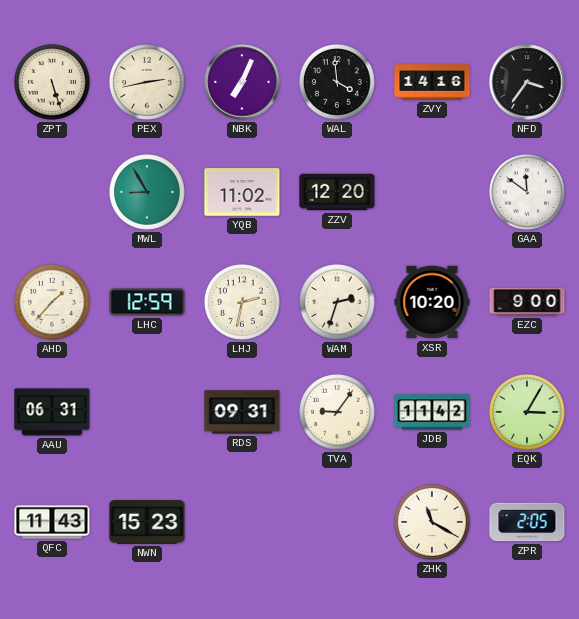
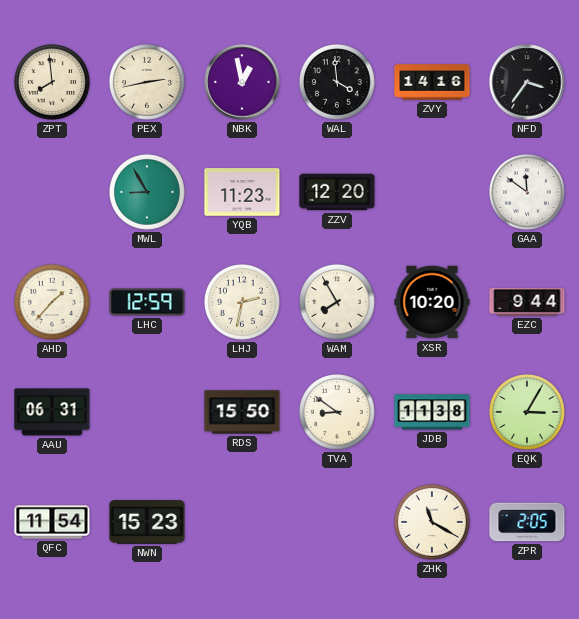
ZPT: 5:27 -> 7:59
NBK: 7:04 -> 12:58
YQB: 11:02 -> 11:23
WAM: 2:33 -> 7:55
EZC: 9:00 -> 9:44
RDS: 09:31 -> 15:50
TVA: 9:06 -> 8:51
JDB: 11:42 -> 11:38
QFC: 11:43 -> 11:54
